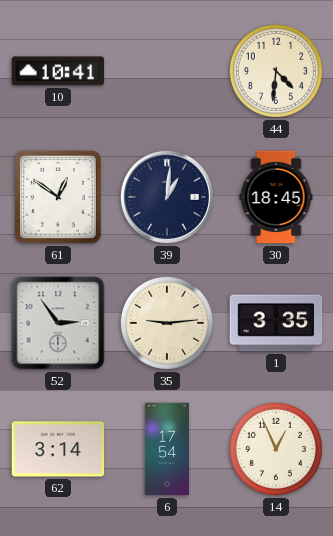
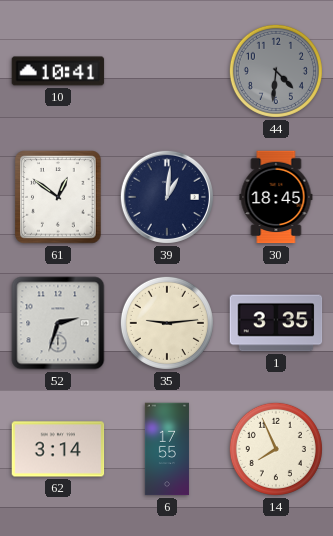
44 dial: cream -> grey
52: 2:54 -> 2:33
6: 17:54 -> 17:55
14: 12:56 -> 7:56
